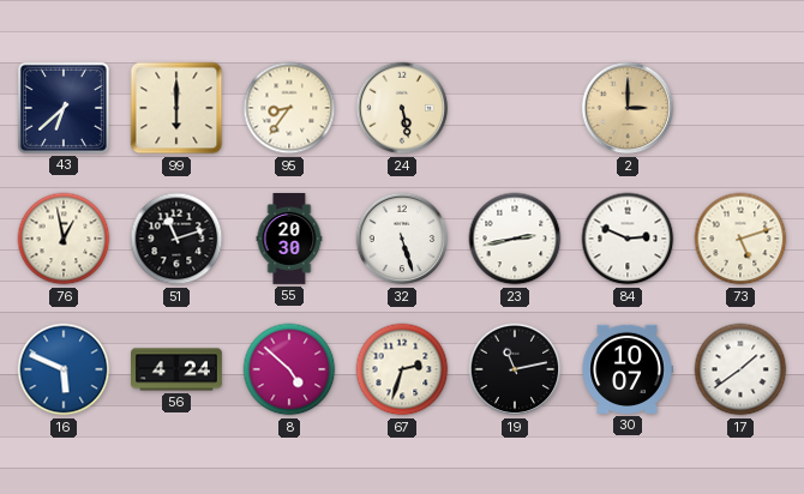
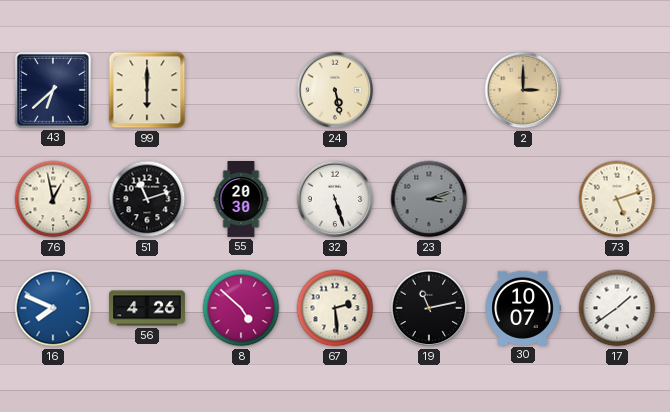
95: 8:36 -> none
23: 2:43 -> 3:12
23 dial: white -> grey
84: 2:49 -> none
16: 5:49 -> 7:49
56: 4:24 -> 4:26
67: 2:33 -> 2:29
